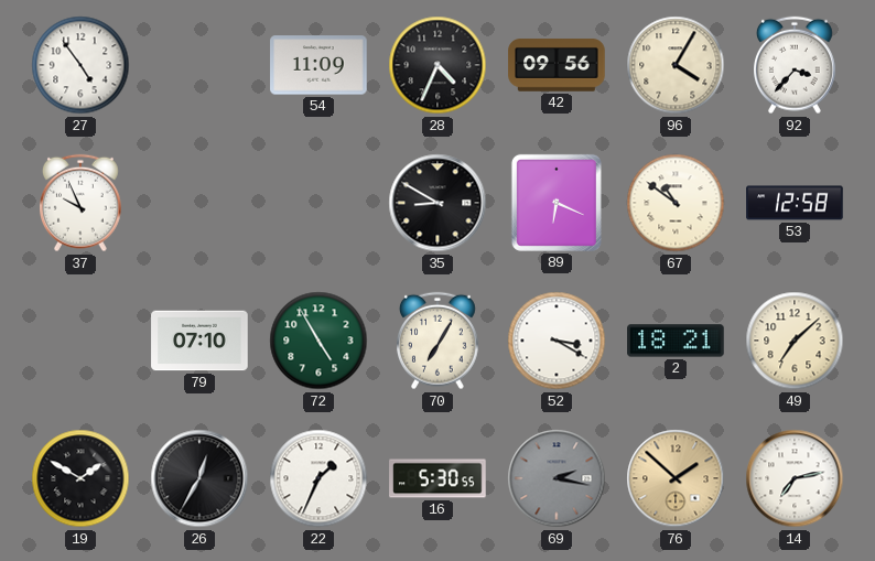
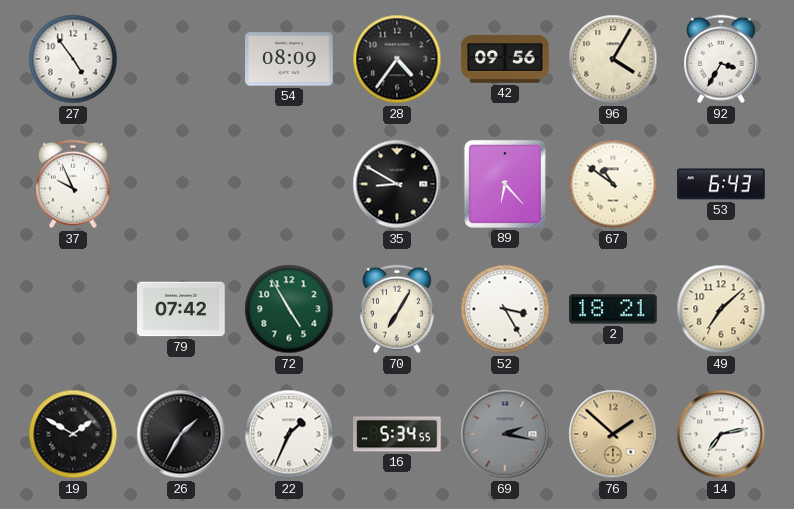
54: 11:09 -> 08:09
28: 4:34 -> 4:36
92: 3:37 -> 3:35
89: 6:19 -> 6:23
53: 12:58 -> 6:43
79: 07:10 -> 07:42
52: 3:20 -> 3:25
26: 12:35 -> 1:35
16: 5:30 -> 5:34
